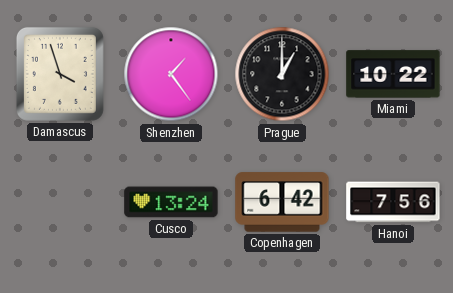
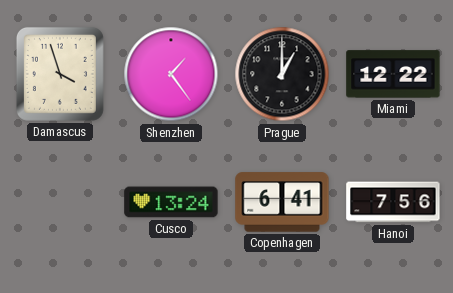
Miami: 10:22 -> 12:22
Copenhagen: 6:42 -> 6:41
